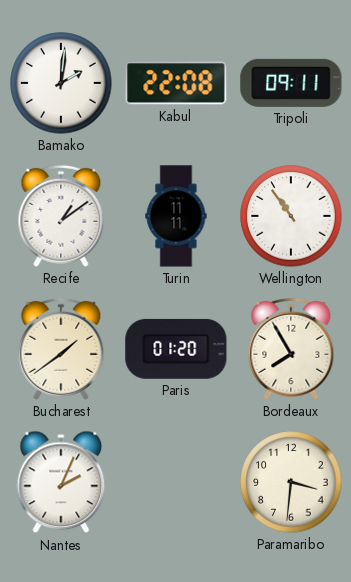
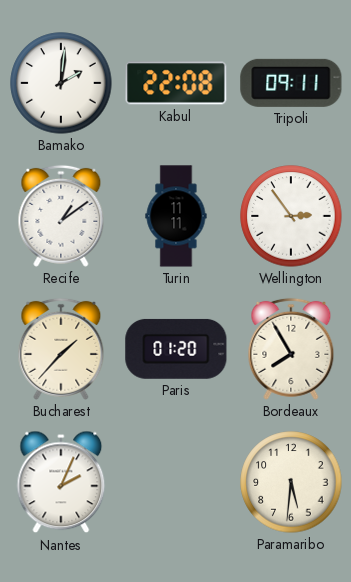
Wellington: 10:54 -> 2:54
Bucharest: 1:39 -> 1:37
Paramaribo: 3:31 -> 5:31
